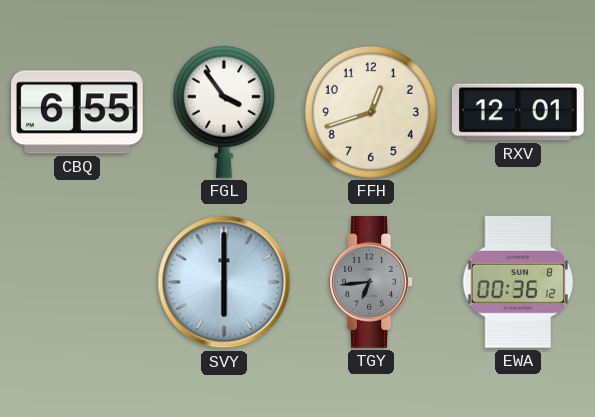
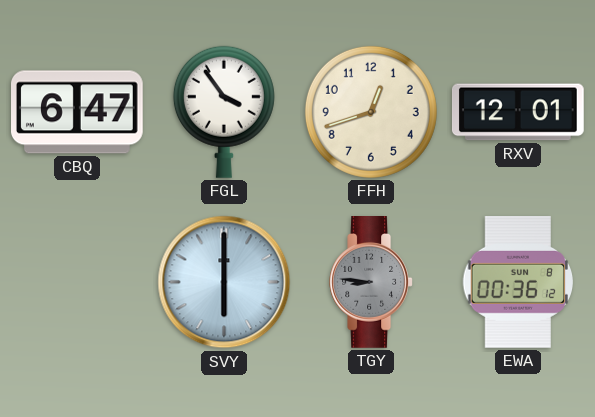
CBQ: 6:55 -> 6:47
TGY: 6:44 -> 8:46
